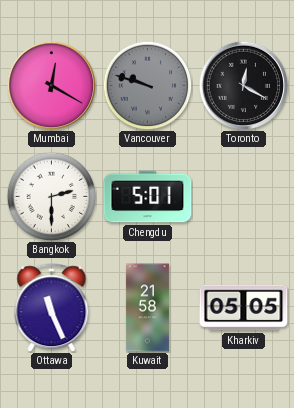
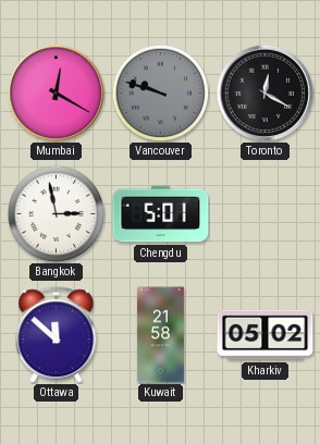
Bangkok: 2:30 -> 2:58
Ottawa: 11:26 -> 11:52
Kharkiv: 05:05 -> 05:02
